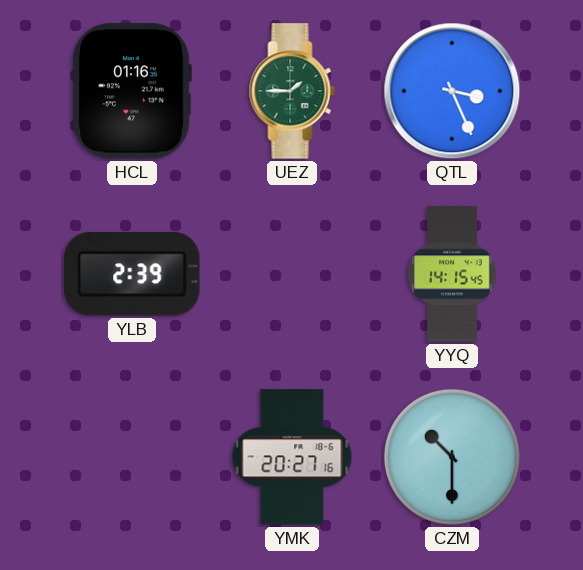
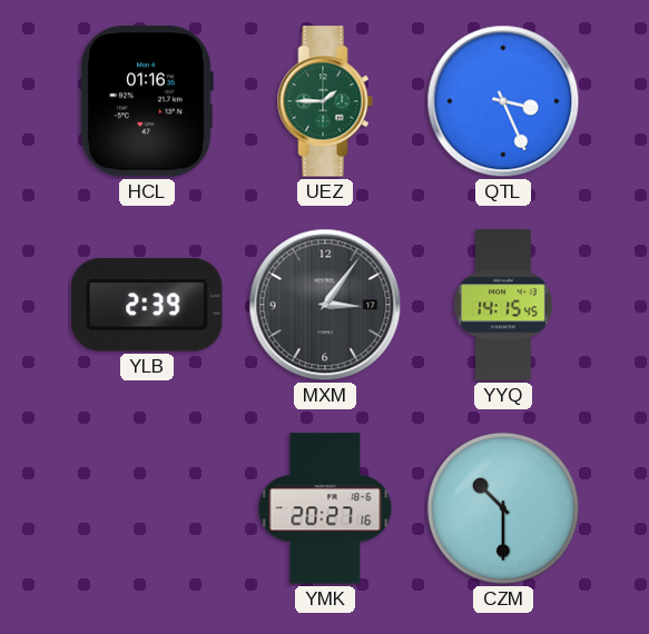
MXM: none -> 3:06
